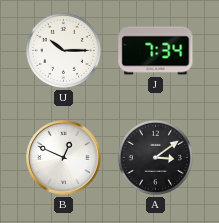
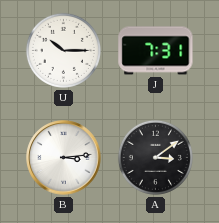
J: 7:34 -> 7:31
B: 12:49 -> 3:14
